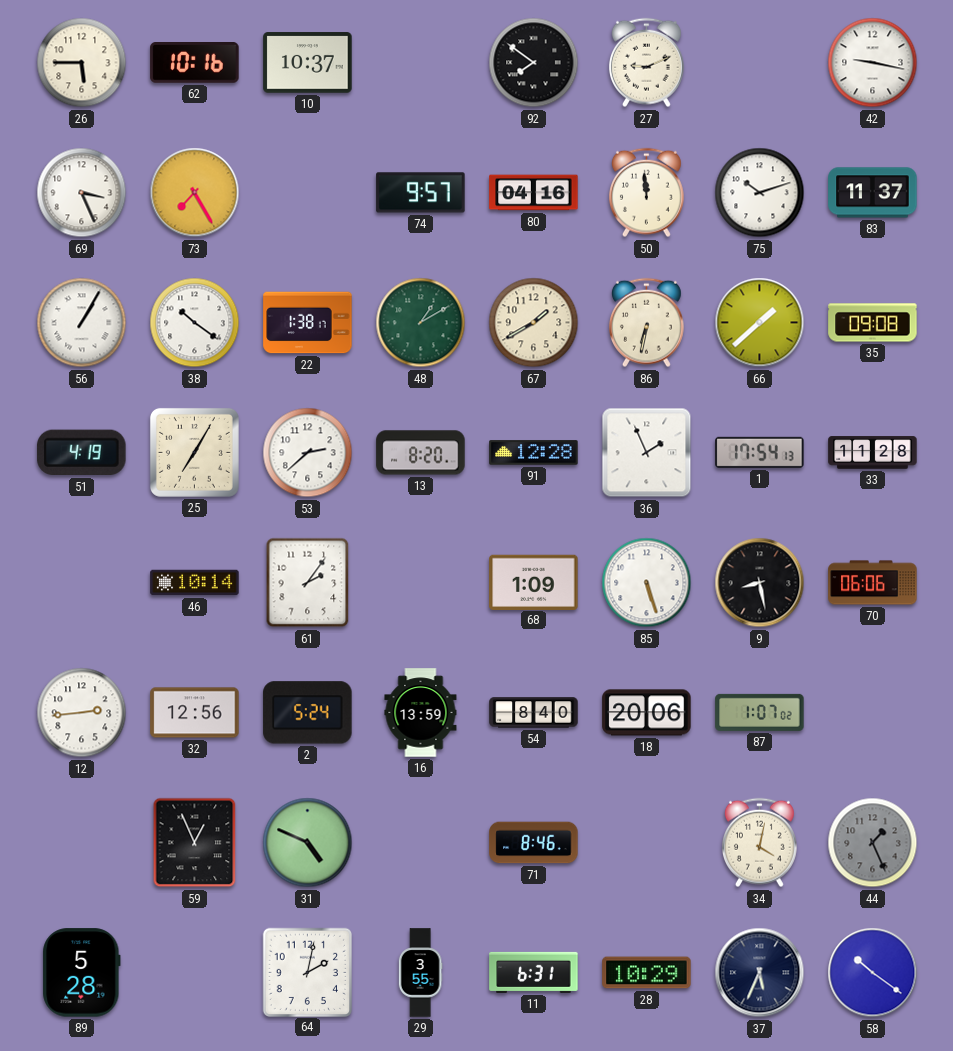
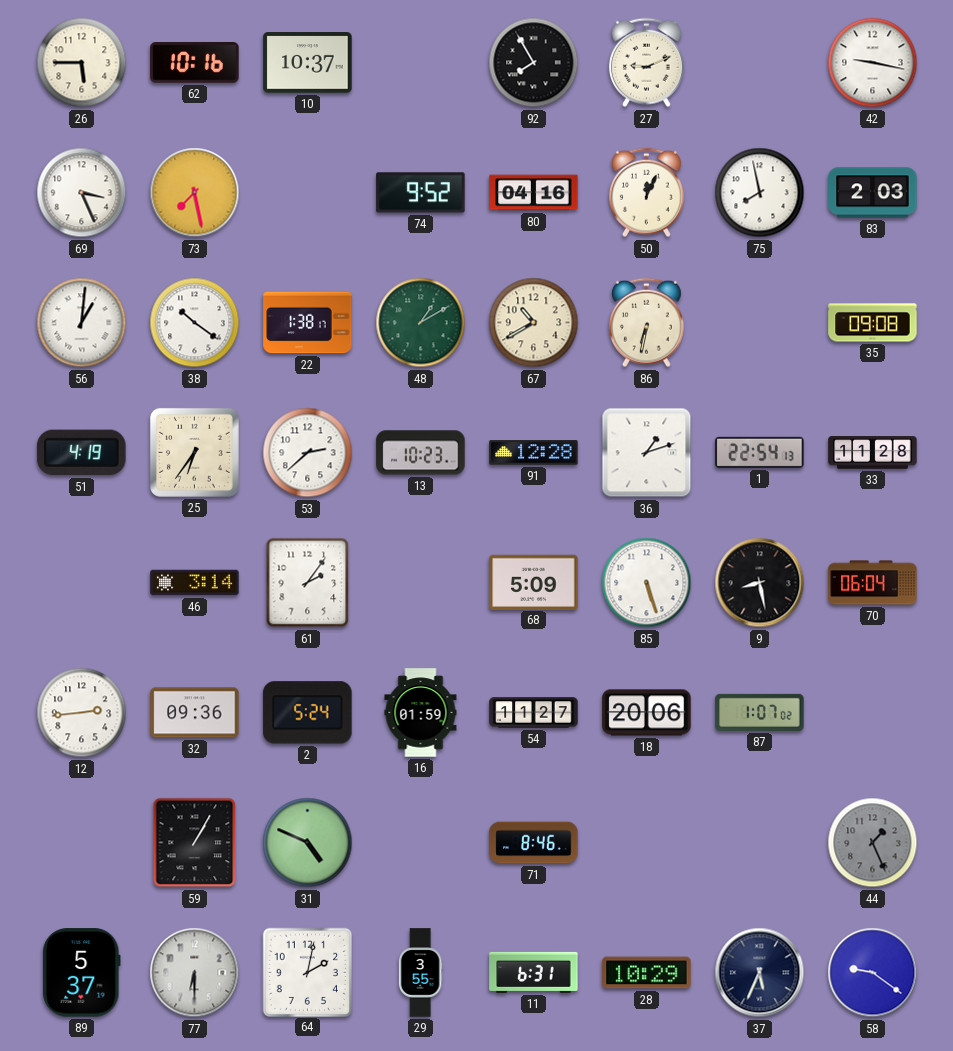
92: 7:51 -> 7:55
73: 7:25 -> 7:28
74: 9:57 -> 9:52
50: 11:59 -> 12:04
75: 10:12 -> 7:58
83: 11:37 -> 2:03
56: 1:05 -> 1:01
67: 1:40 -> 10:40
66: 1:38 -> none
25: 7:05 -> 6:36
13: 8:20 -> 10:23
36: 1:56 -> 1:12
1: 17:54 -> 22:54
46: 10:14 -> 3:14
68: 1:09 -> 5:09
70: 06:06 -> 06:04
32: 12:56 -> 09:36
16: 13:59 -> 01:59
54: 8:40 -> 11:27
59: 12:56 -> 1:05
34: 4:02 -> none
89: 5:28 -> 5:37
77: none -> 6:30
58: 10:21 -> 9:21
